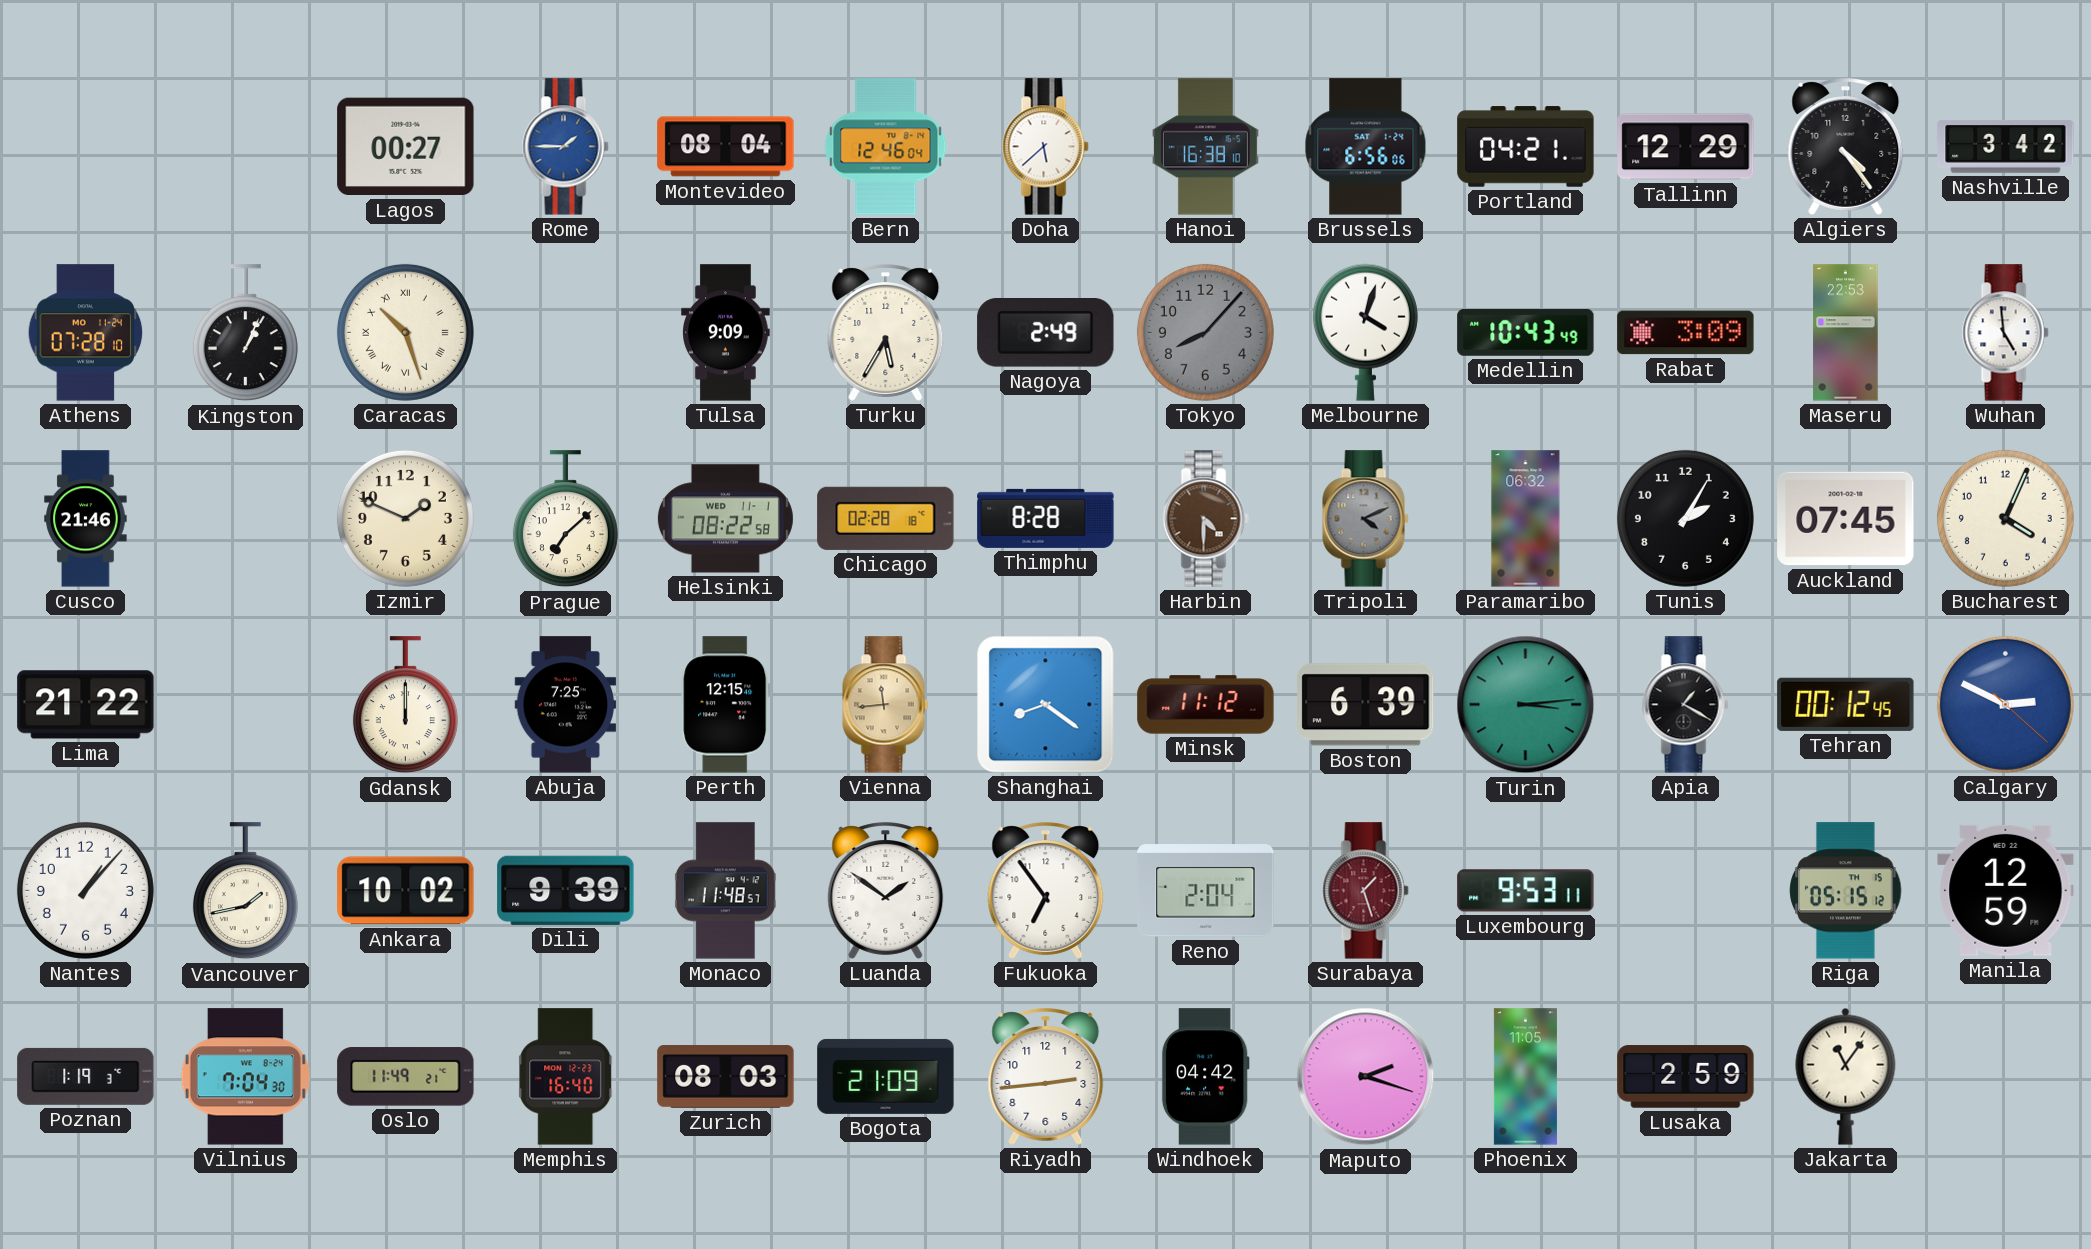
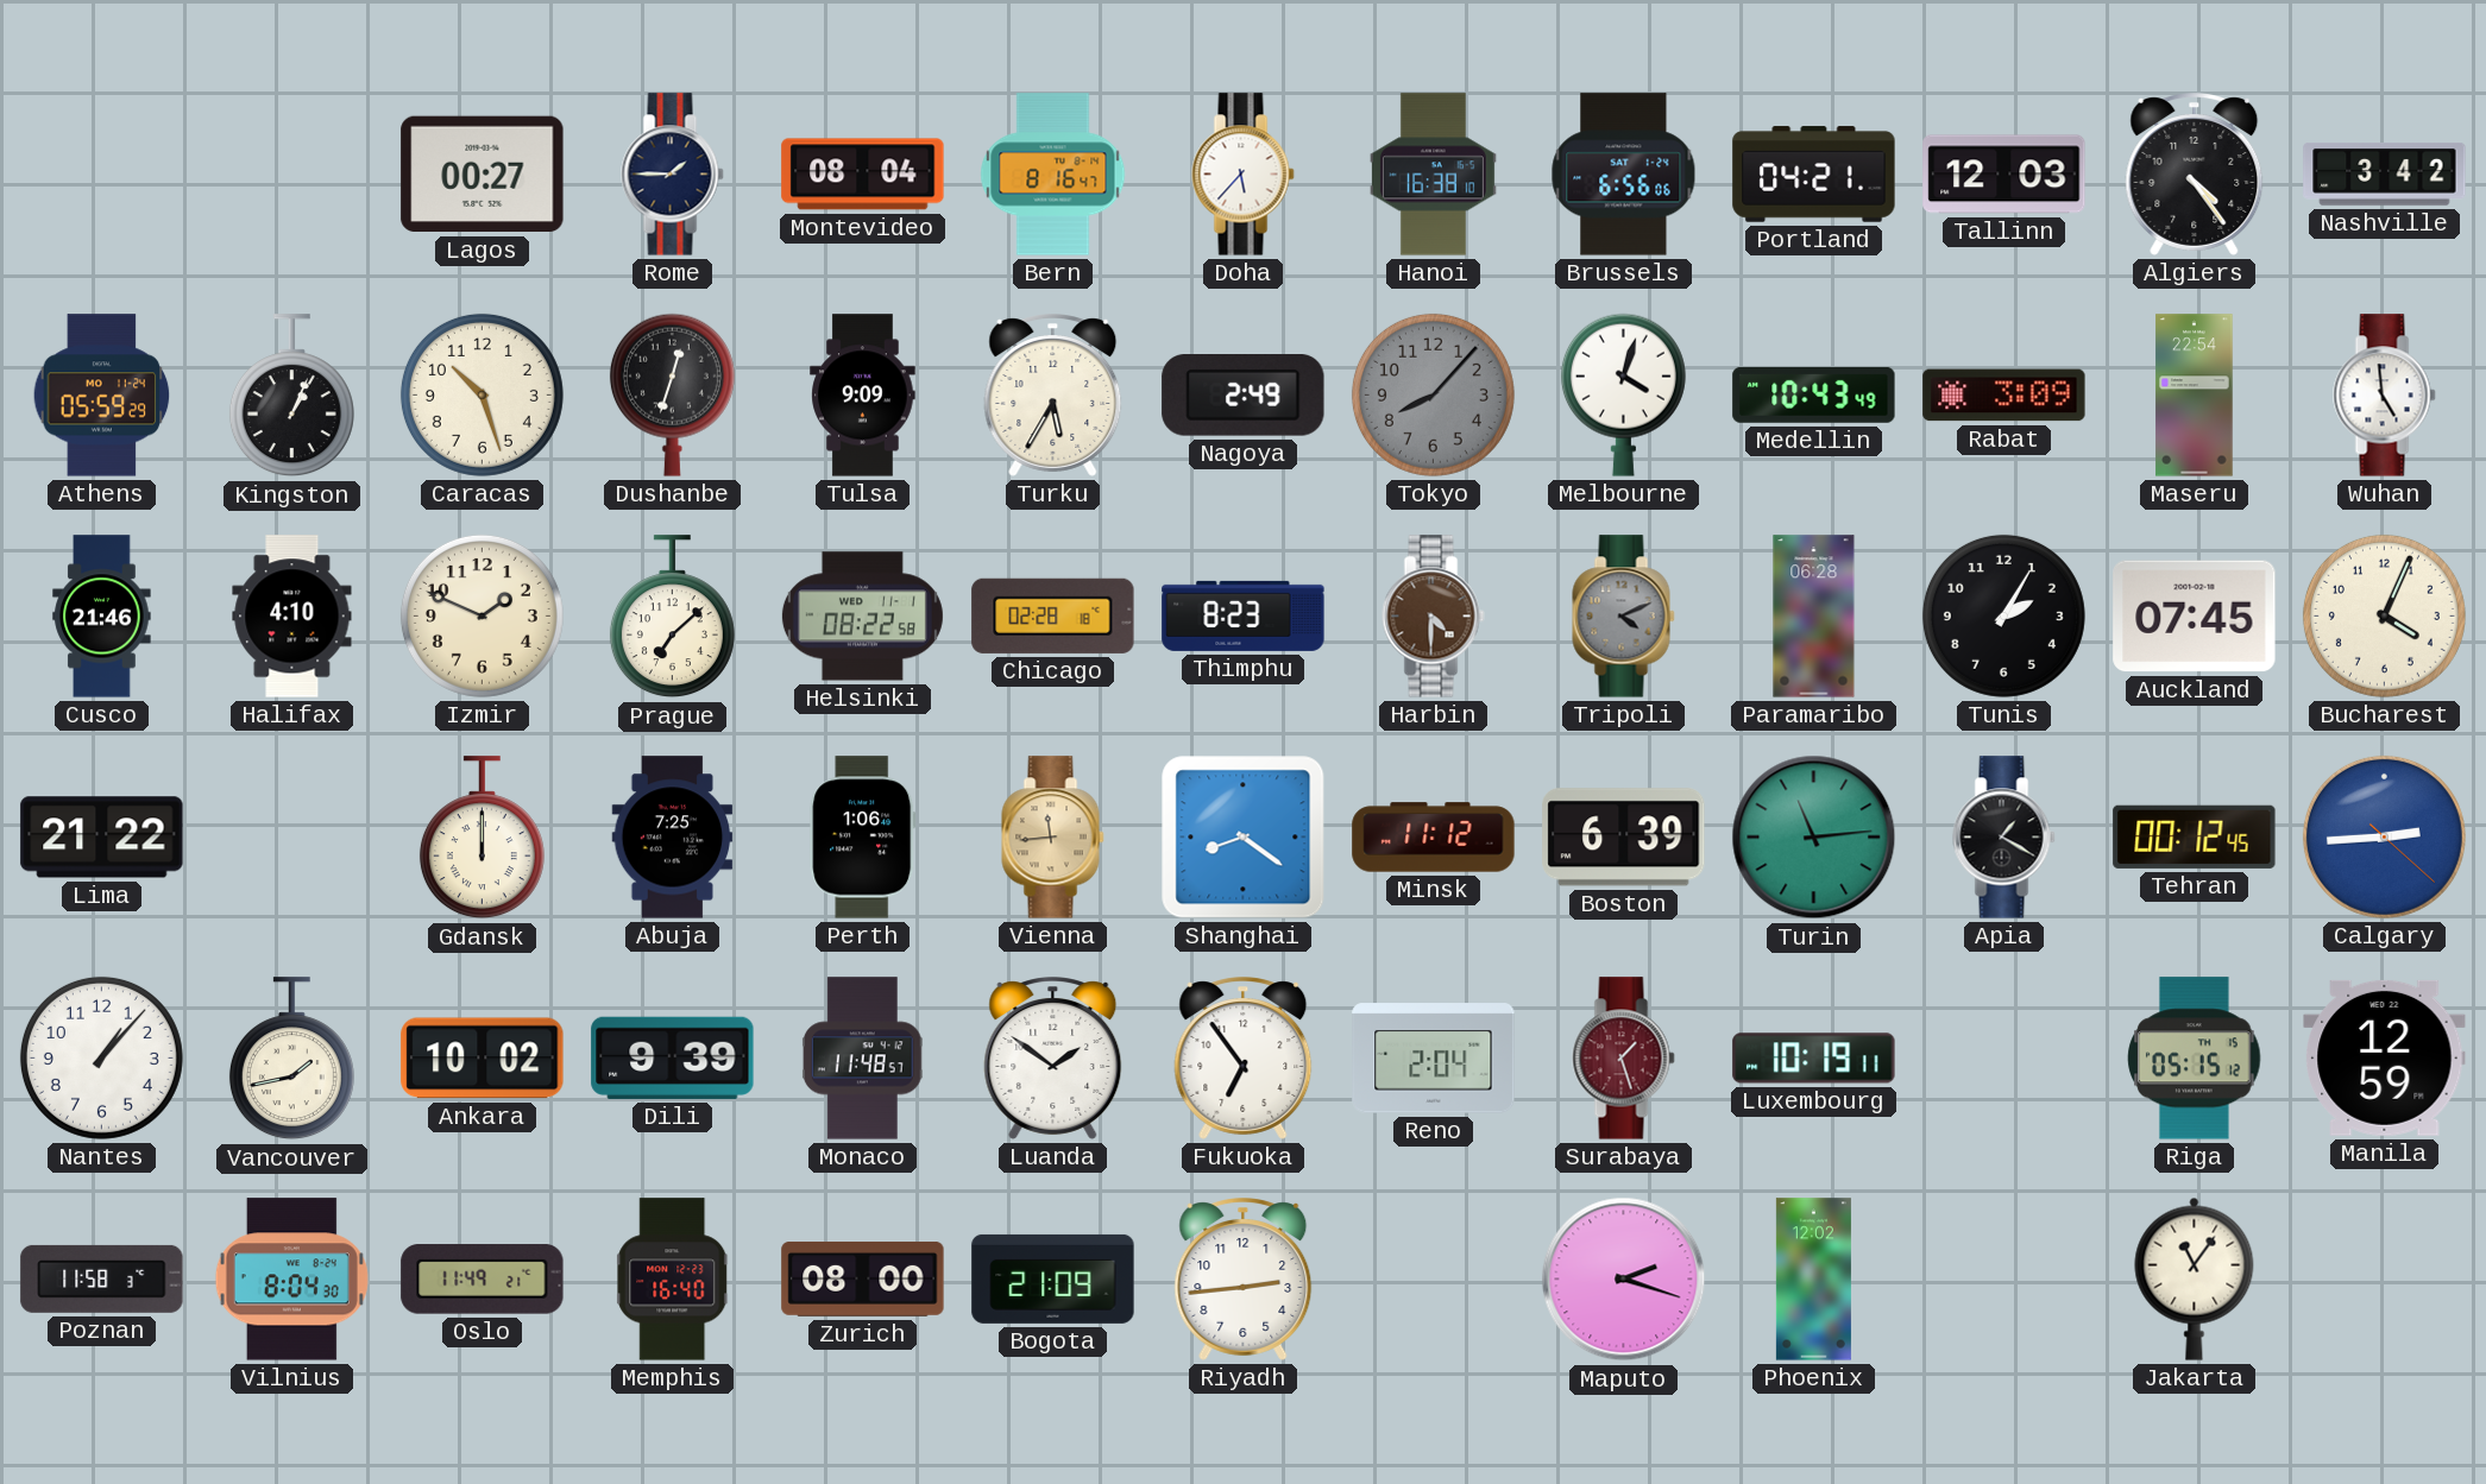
Rome dial: blue -> navy
Bern: 12:46 -> 8:16
Doha: 5:38 -> 5:37
Tallinn: 12:29 -> 12:03
Athens: 07:28 -> 05:59
Caracas numerals: Roman -> Arabic
Dushanbe: none -> 12:33
Maseru: 22:53 -> 22:54
Halifax: none -> 4:10
Thimphu: 8:28 -> 8:23
Paramaribo: 06:32 -> 06:28
Perth: 12:15 -> 1:06
Turin: 3:14 -> 11:14
Calgary: 2:49 -> 2:44
Luxembourg: 9:53 -> 10:19
Poznan: 1:19 -> 11:58
Vilnius: 7:04 -> 8:04
Zurich: 08:03 -> 08:00
Windhoek: 04:42 -> none
Phoenix: 11:05 -> 12:02
Lusaka: 2:59 -> none
